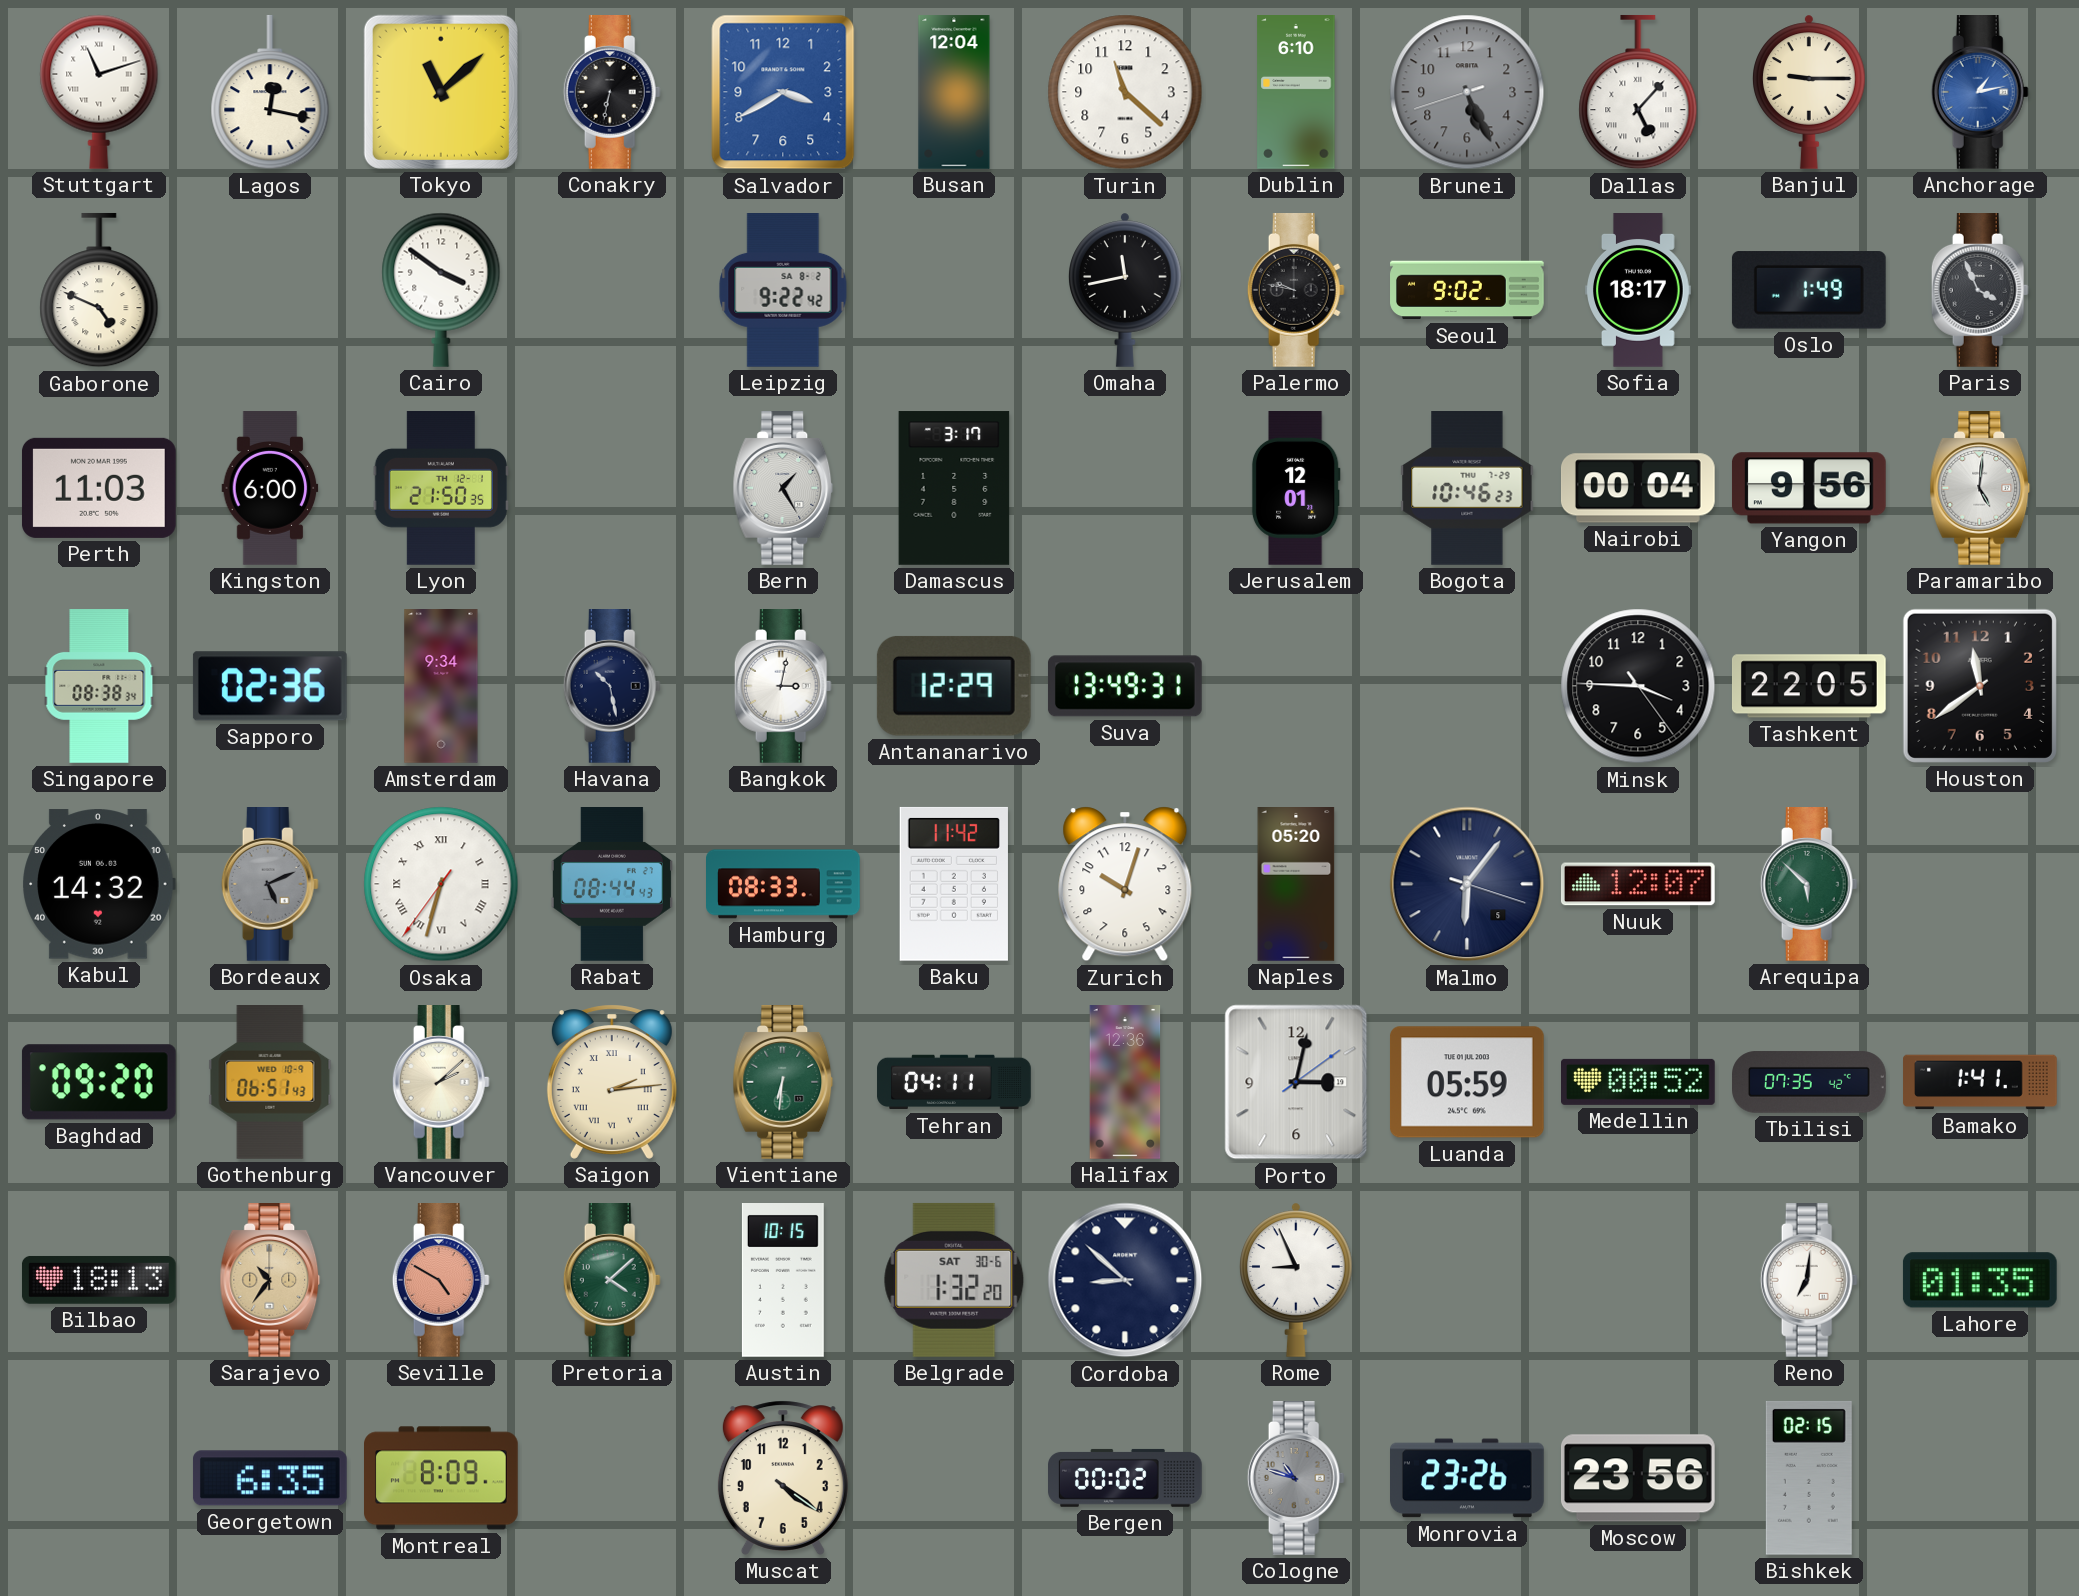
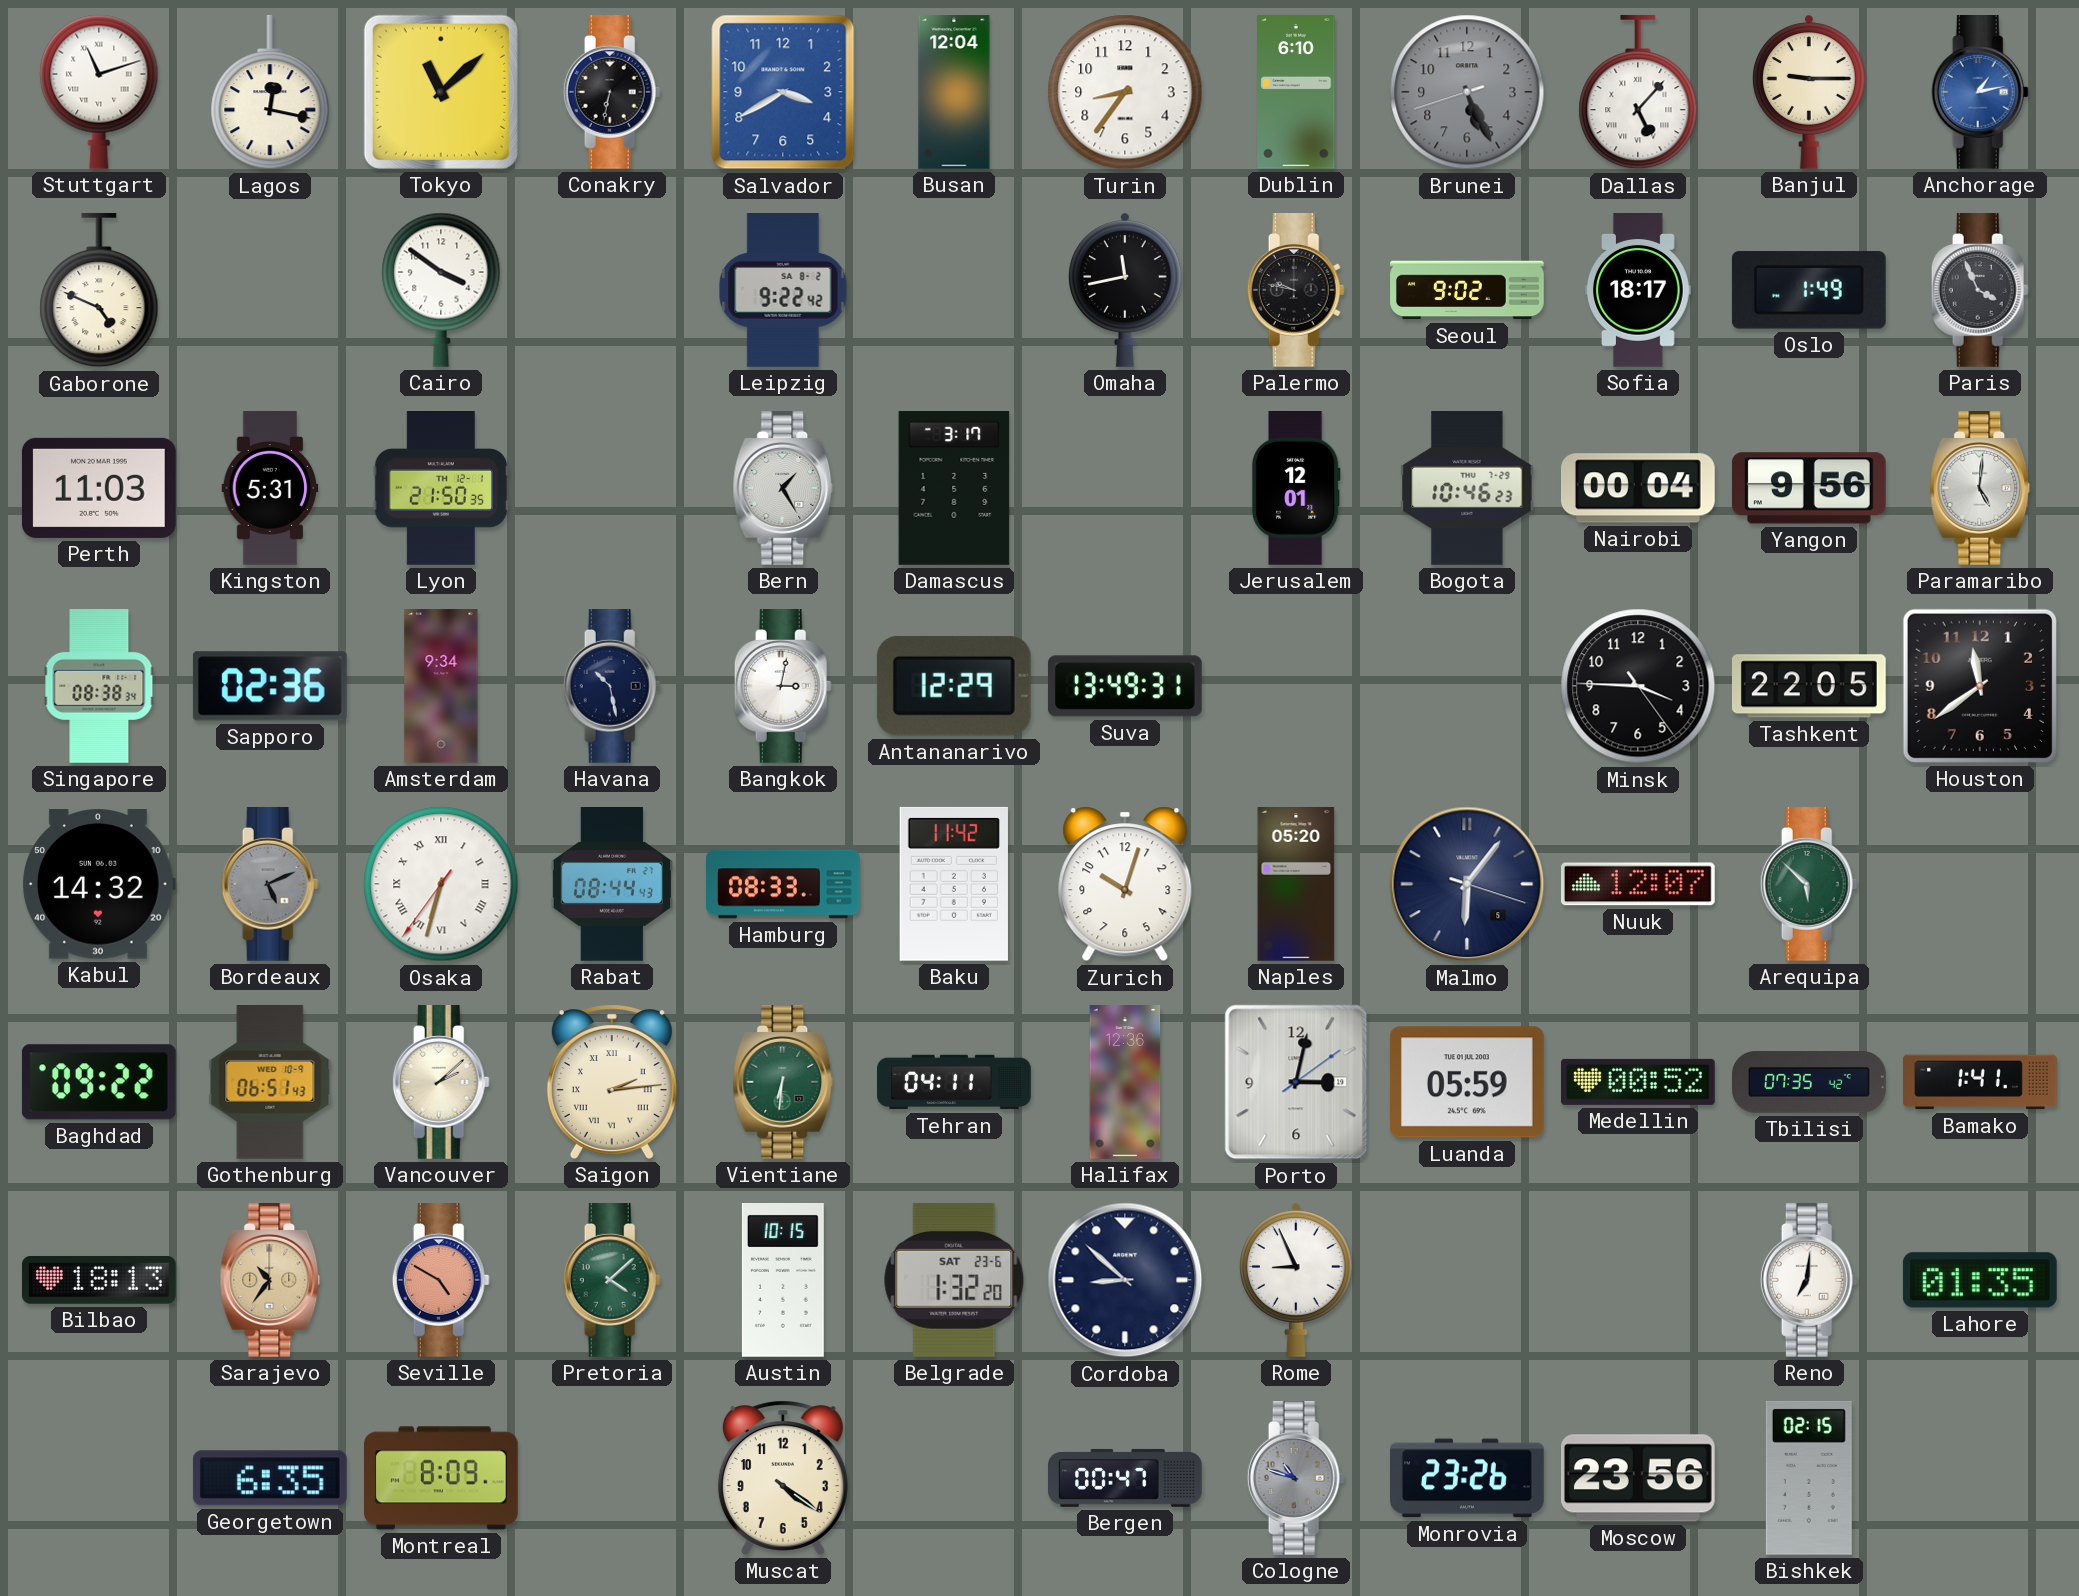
Turin: 11:22 -> 8:36
Kingston: 6:00 -> 5:31
Baghdad: 09:20 -> 09:22
Belgrade date: SAT 30-6 -> SAT 23-6
Bergen: 00:02 -> 00:47
